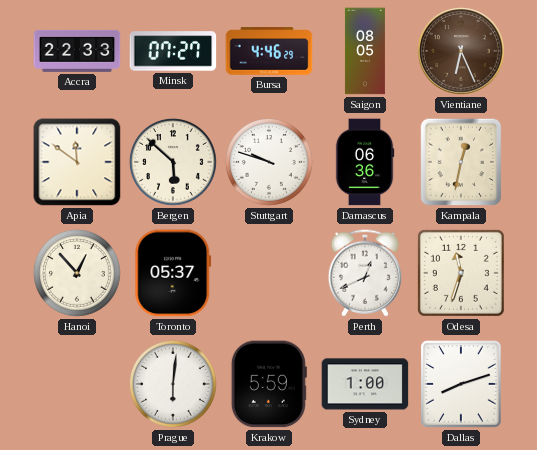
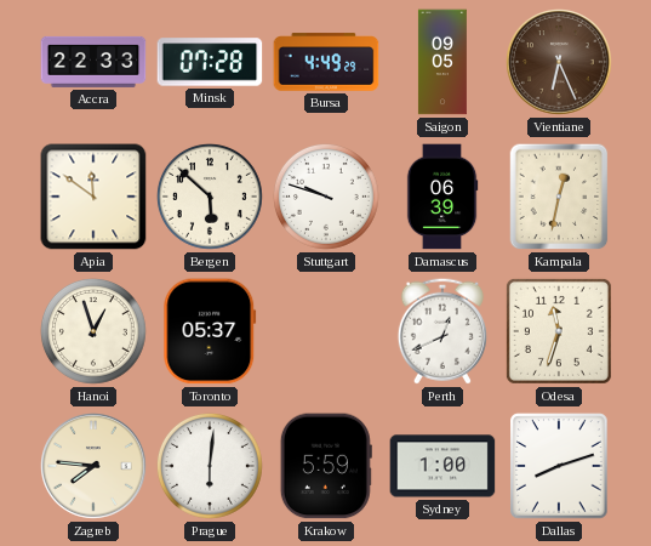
Minsk: 07:27 -> 07:28
Bursa: 4:46 -> 4:49
Saigon: 08:05 -> 09:05
Damascus: 06:36 -> 06:39
Hanoi: 12:53 -> 12:57
Zagreb: none -> 7:46
